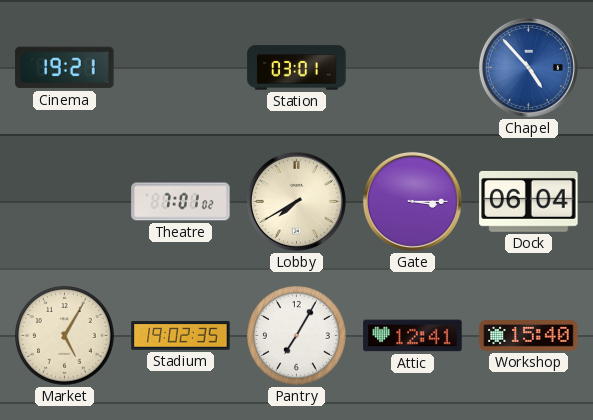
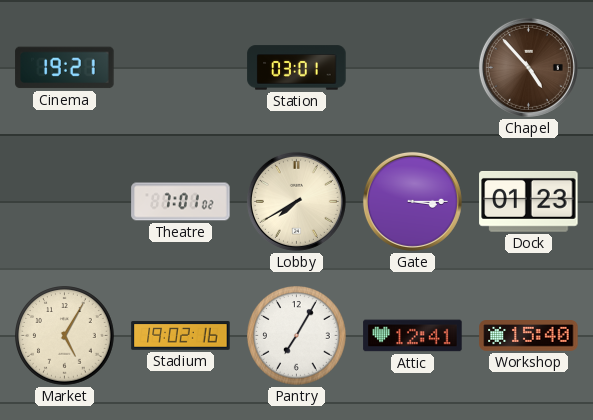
Chapel dial: blue -> brown
Dock: 06:04 -> 01:23
Stadium: 19:02:35 -> 19:02:16
